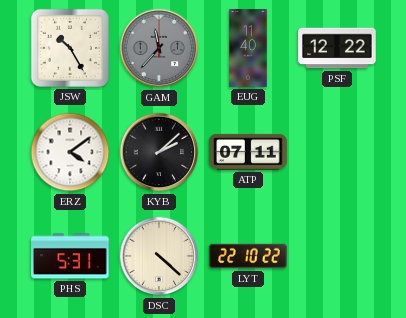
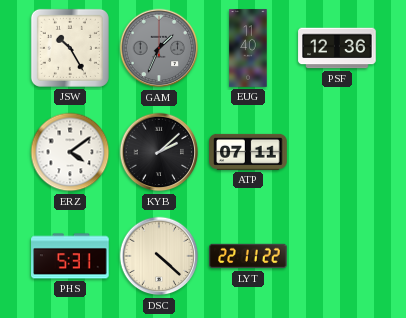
GAM: 11:37 -> 1:34
PSF: 12:22 -> 12:36
LYT: 22:10 -> 22:11
